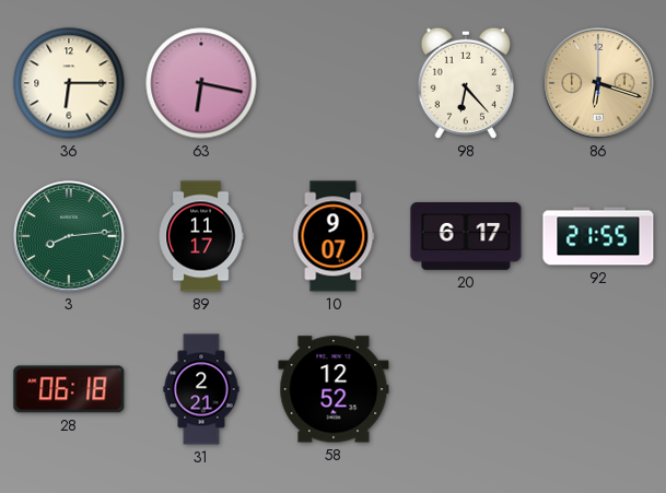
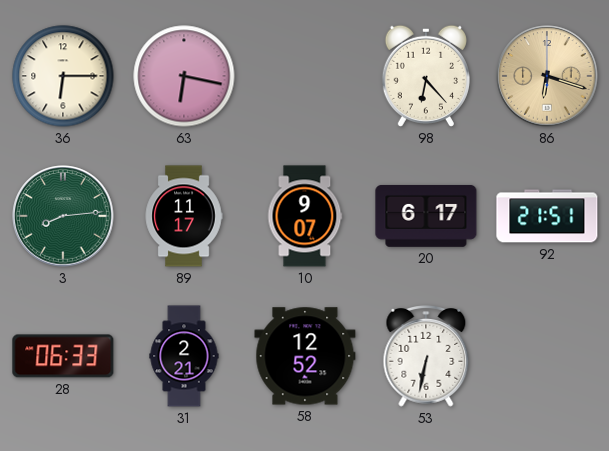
92: 21:55 -> 21:51
28: 06:18 -> 06:33
53: none -> 6:32
